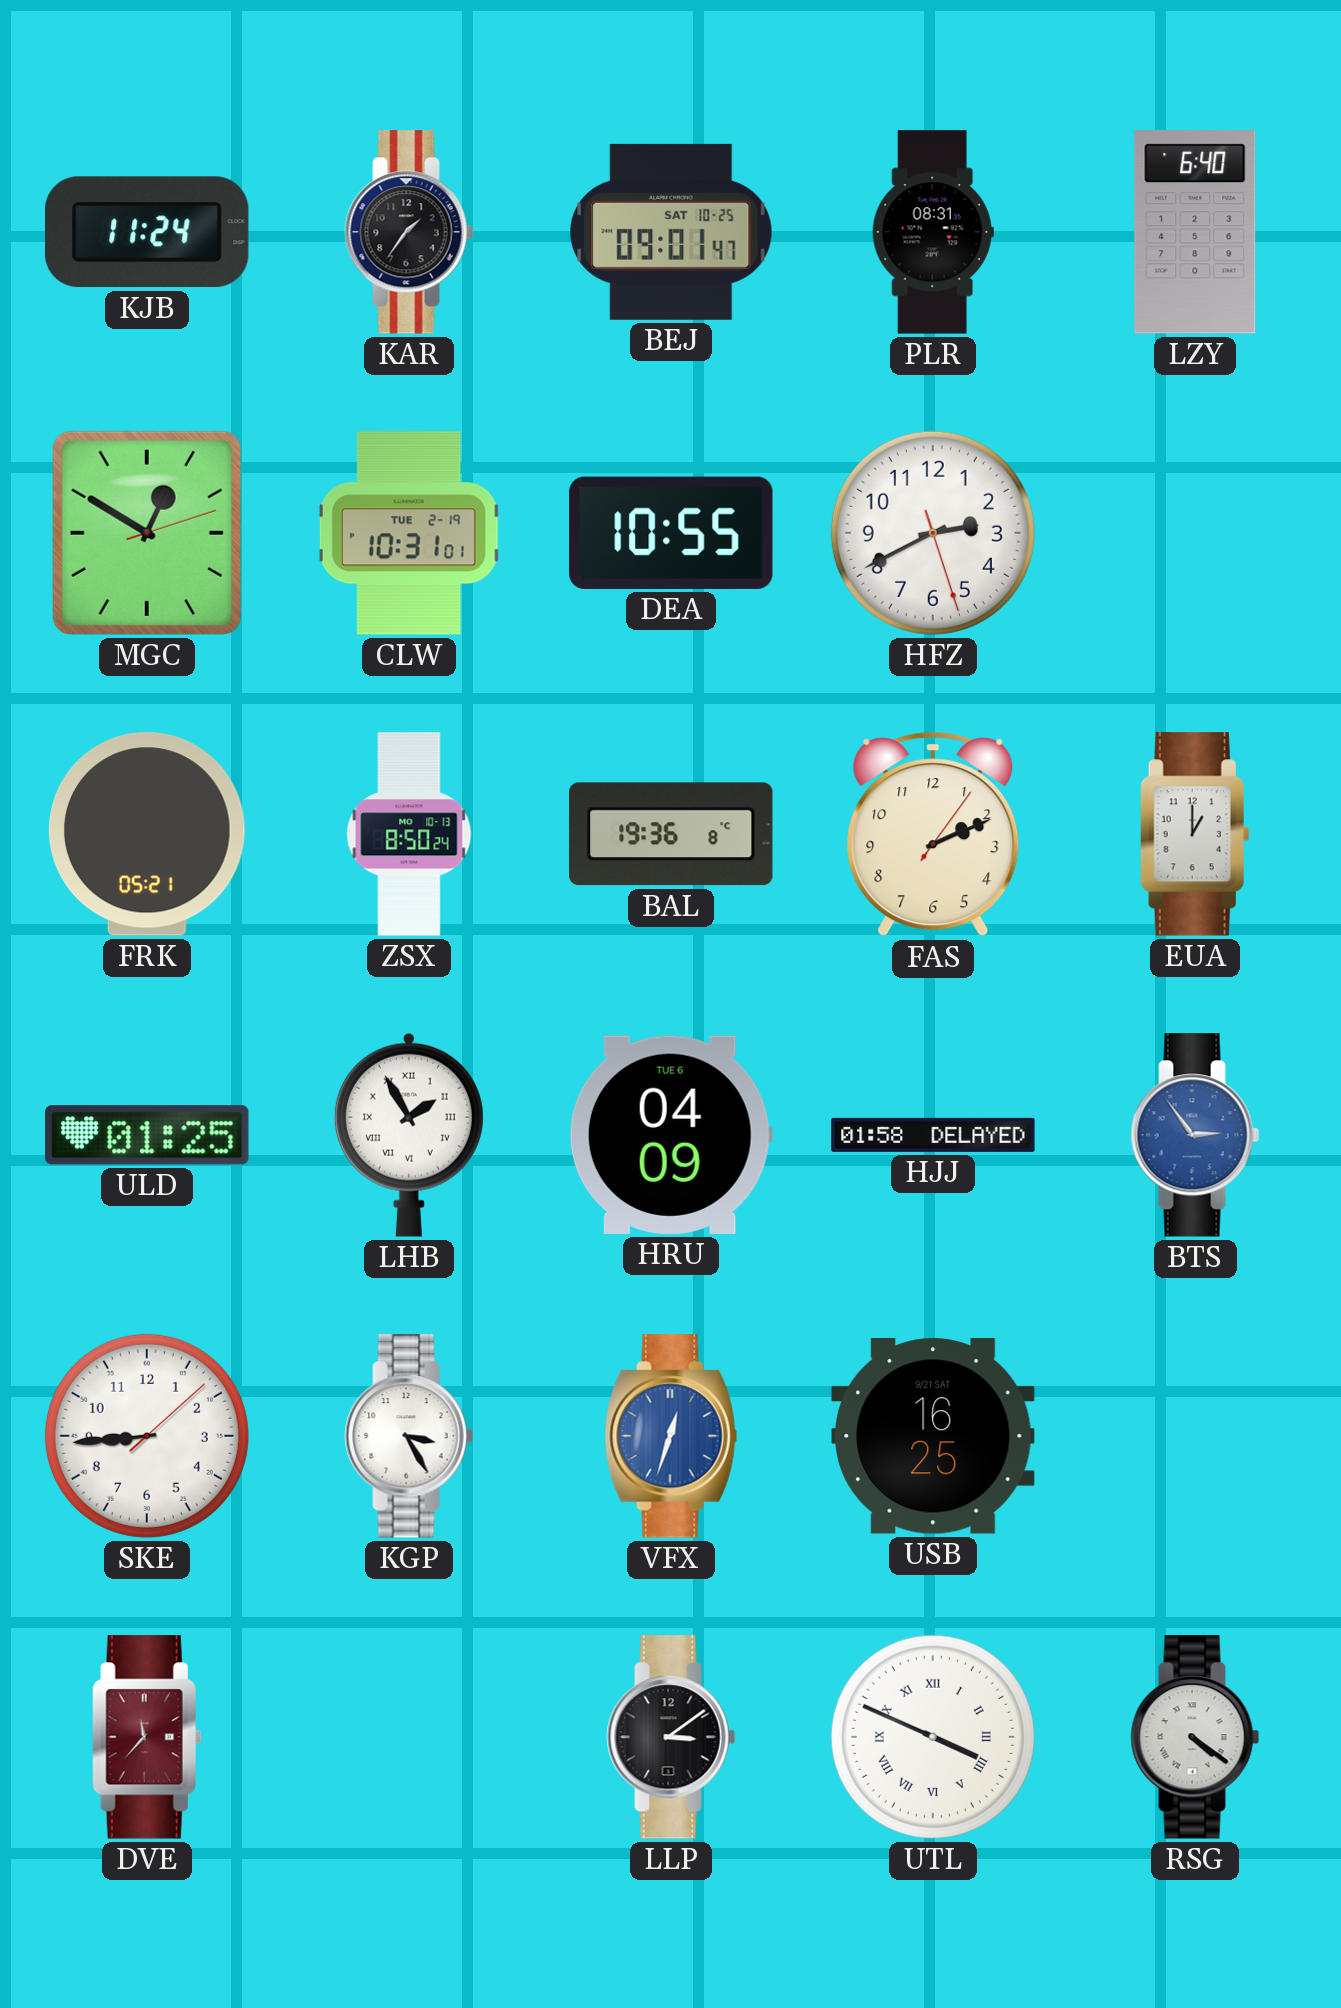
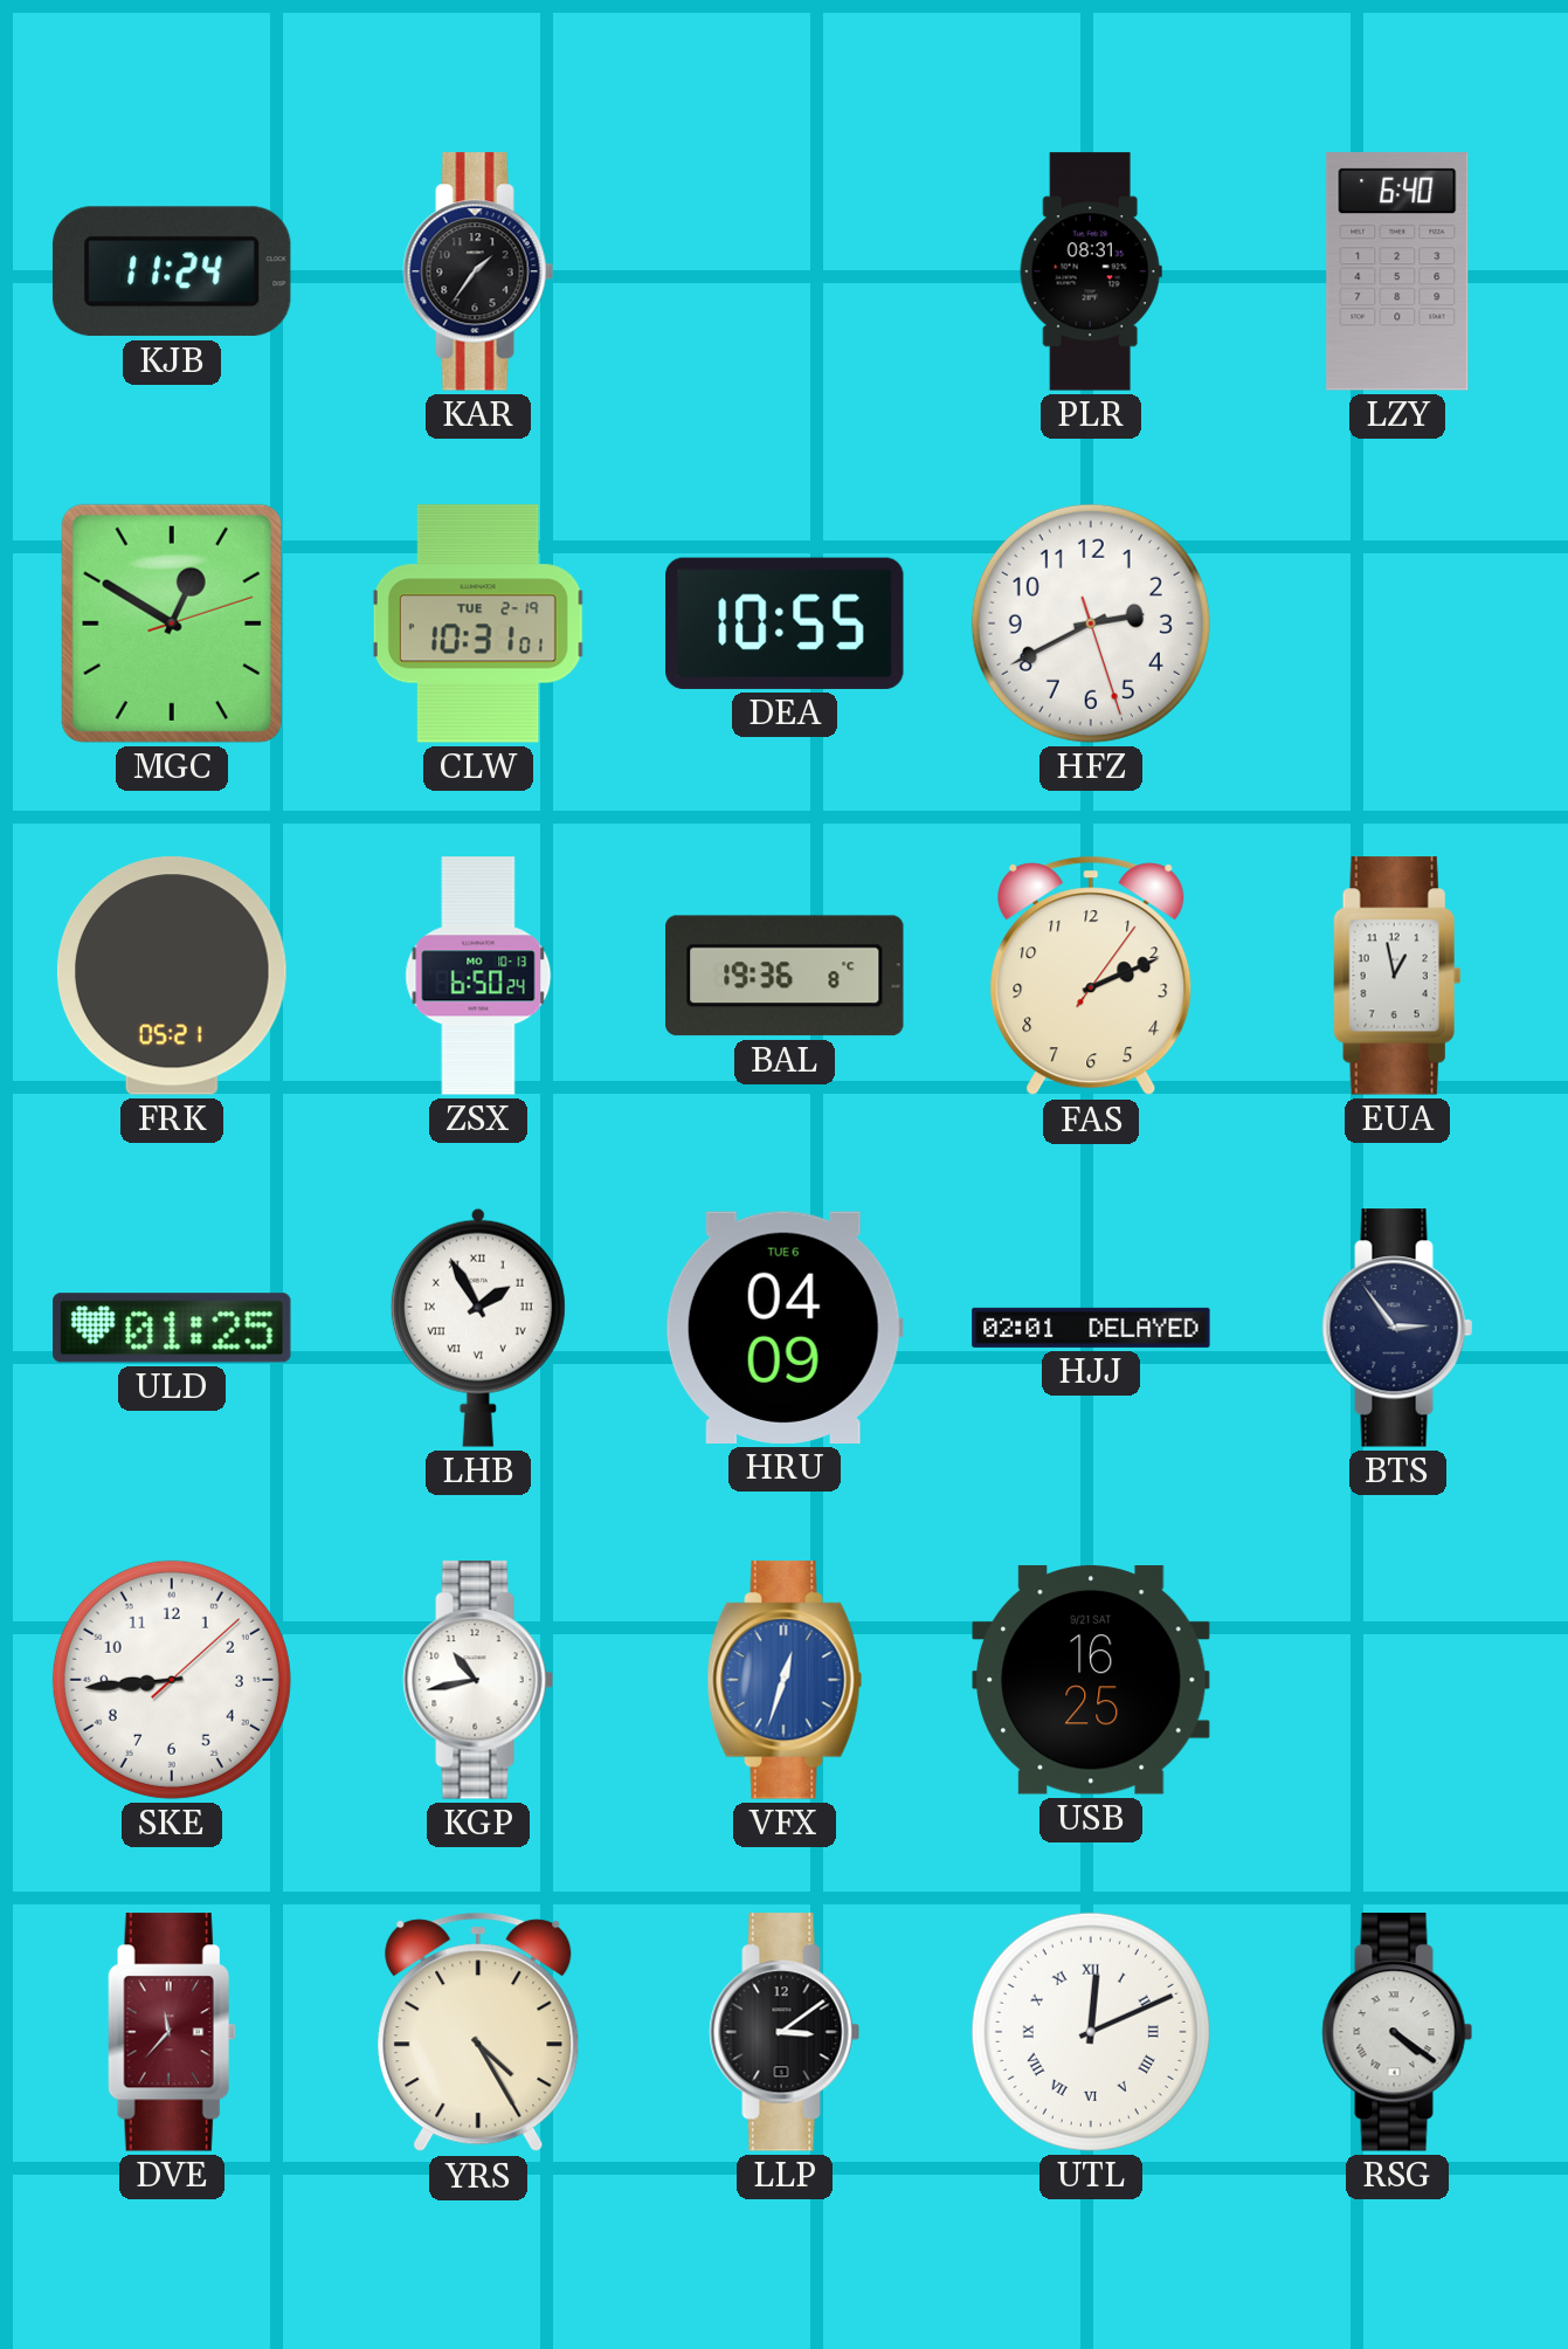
BEJ: 09:01 -> none
ZSX: 8:50 -> 6:50
EUA: 1:00 -> 12:58
HJJ: 01:58 -> 02:01
BTS dial: blue -> navy
KGP: 3:25 -> 10:43
YRS: none -> 4:25
UTL: 3:49 -> 12:11
